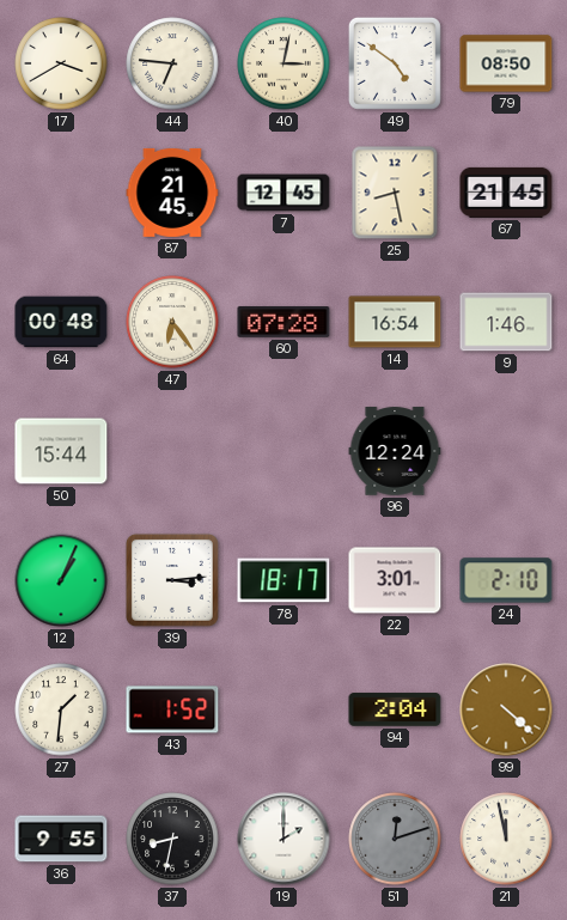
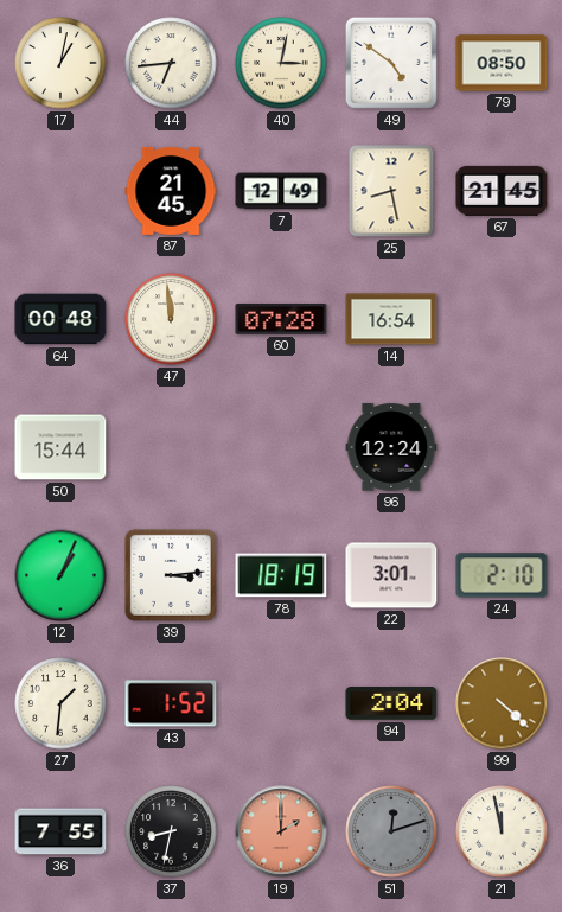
17: 3:40 -> 1:02
44: 6:46 -> 6:44
7: 12:45 -> 12:49
47: 6:24 -> 11:59
9: 1:46 -> none
78: 18:17 -> 18:19
36: 9:55 -> 7:55
19 dial: white -> salmon
